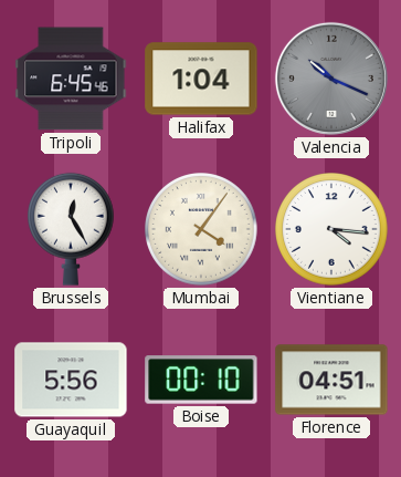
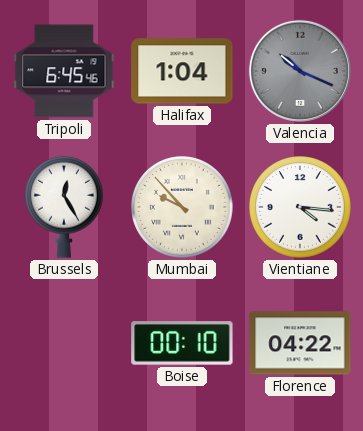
Mumbai: 4:06 -> 9:53
Guayaquil: 5:56 -> none
Florence: 04:51 -> 04:22
